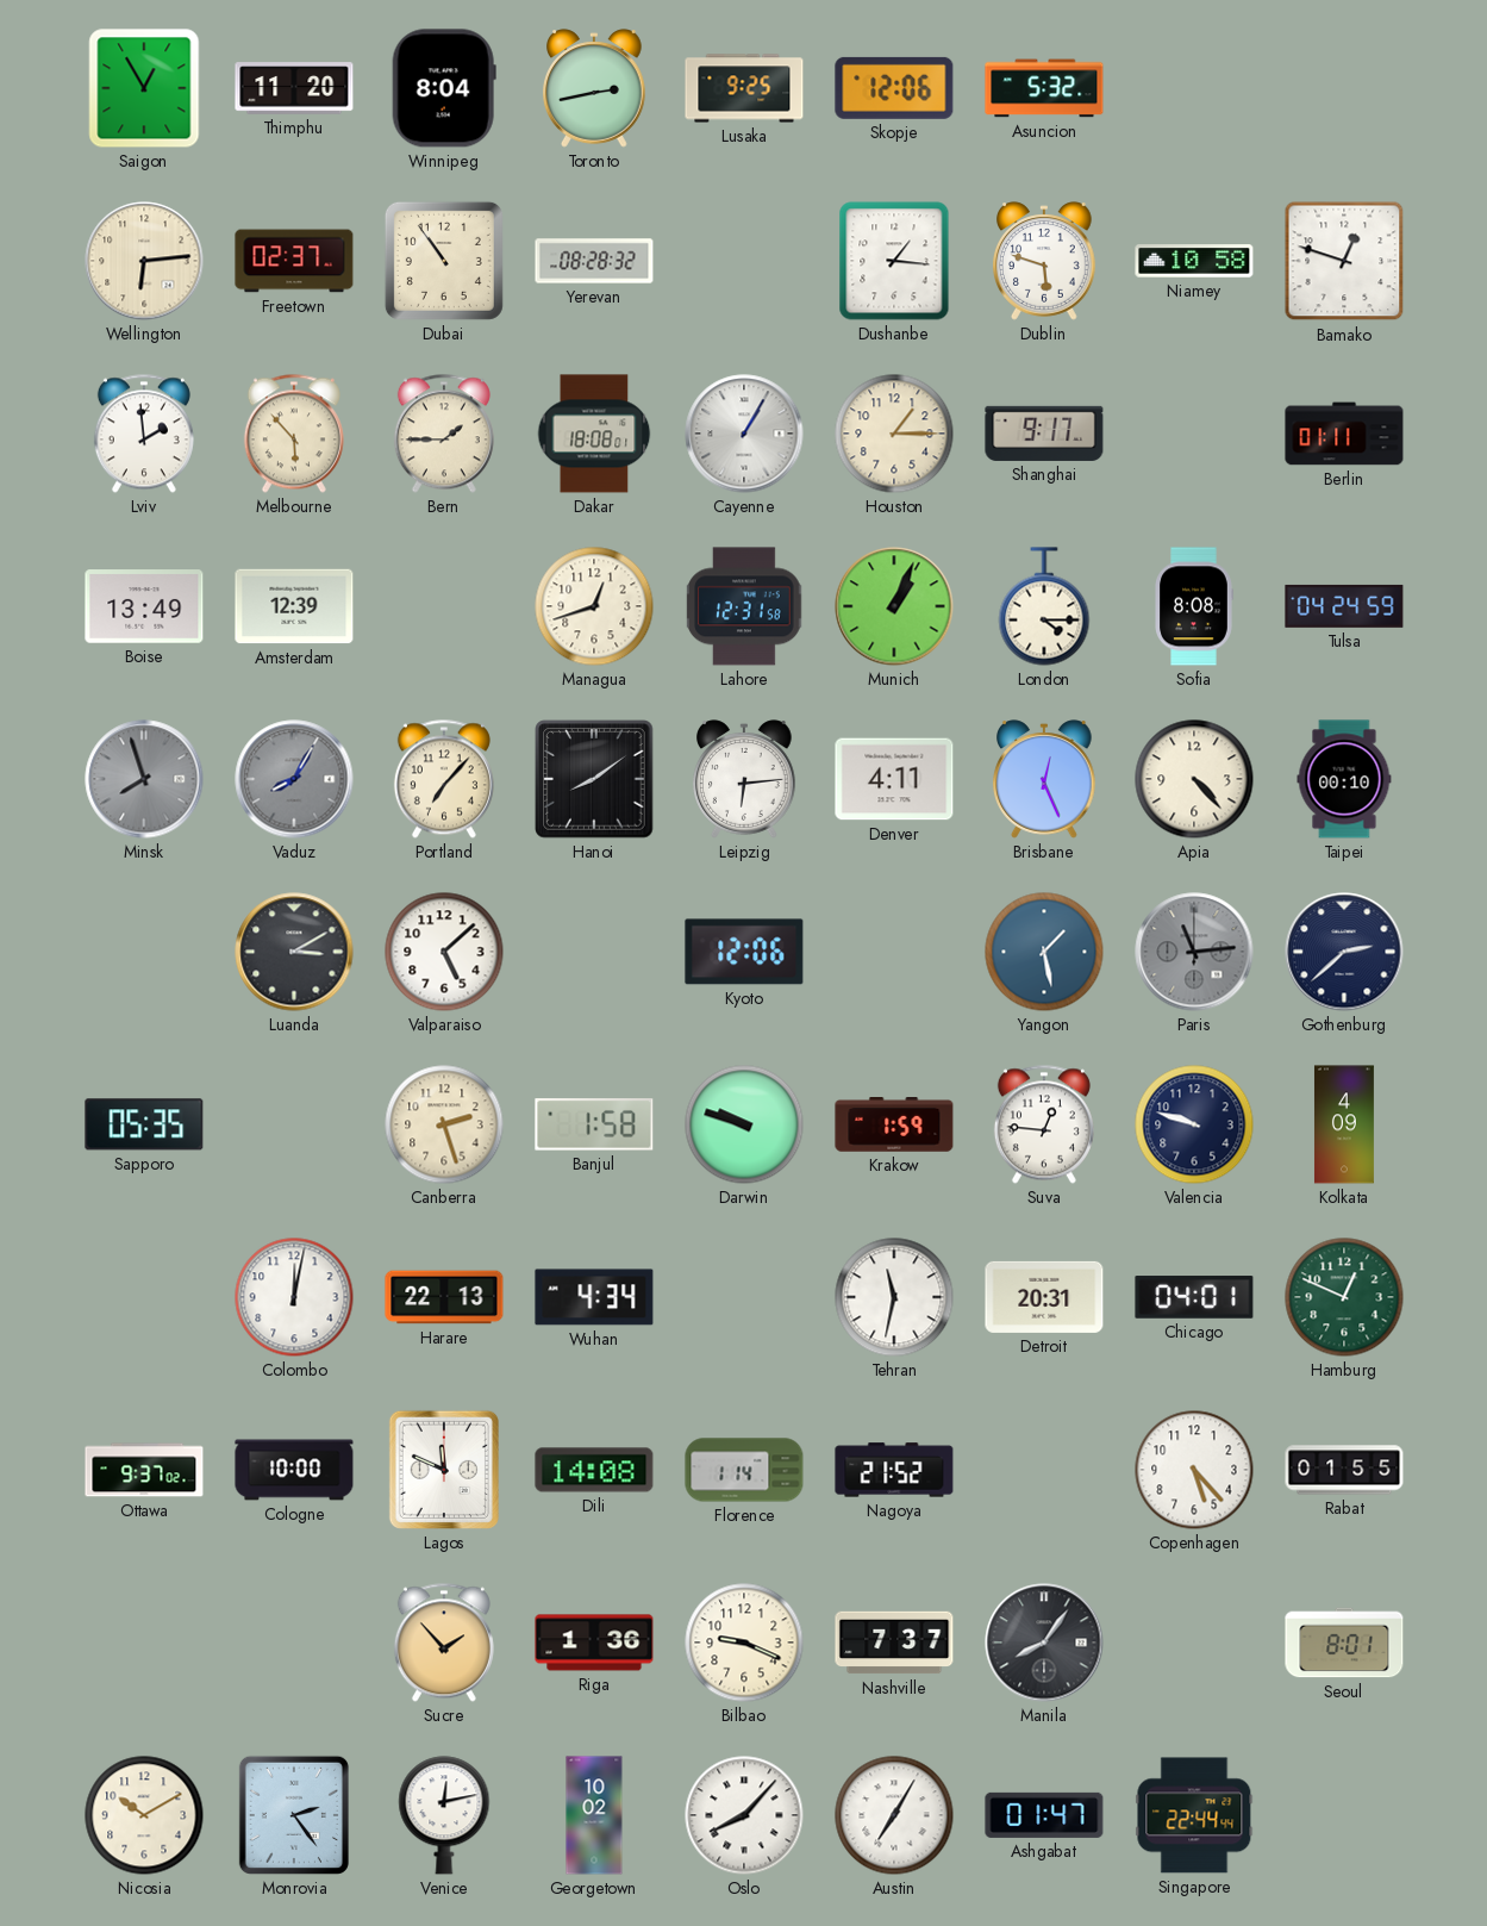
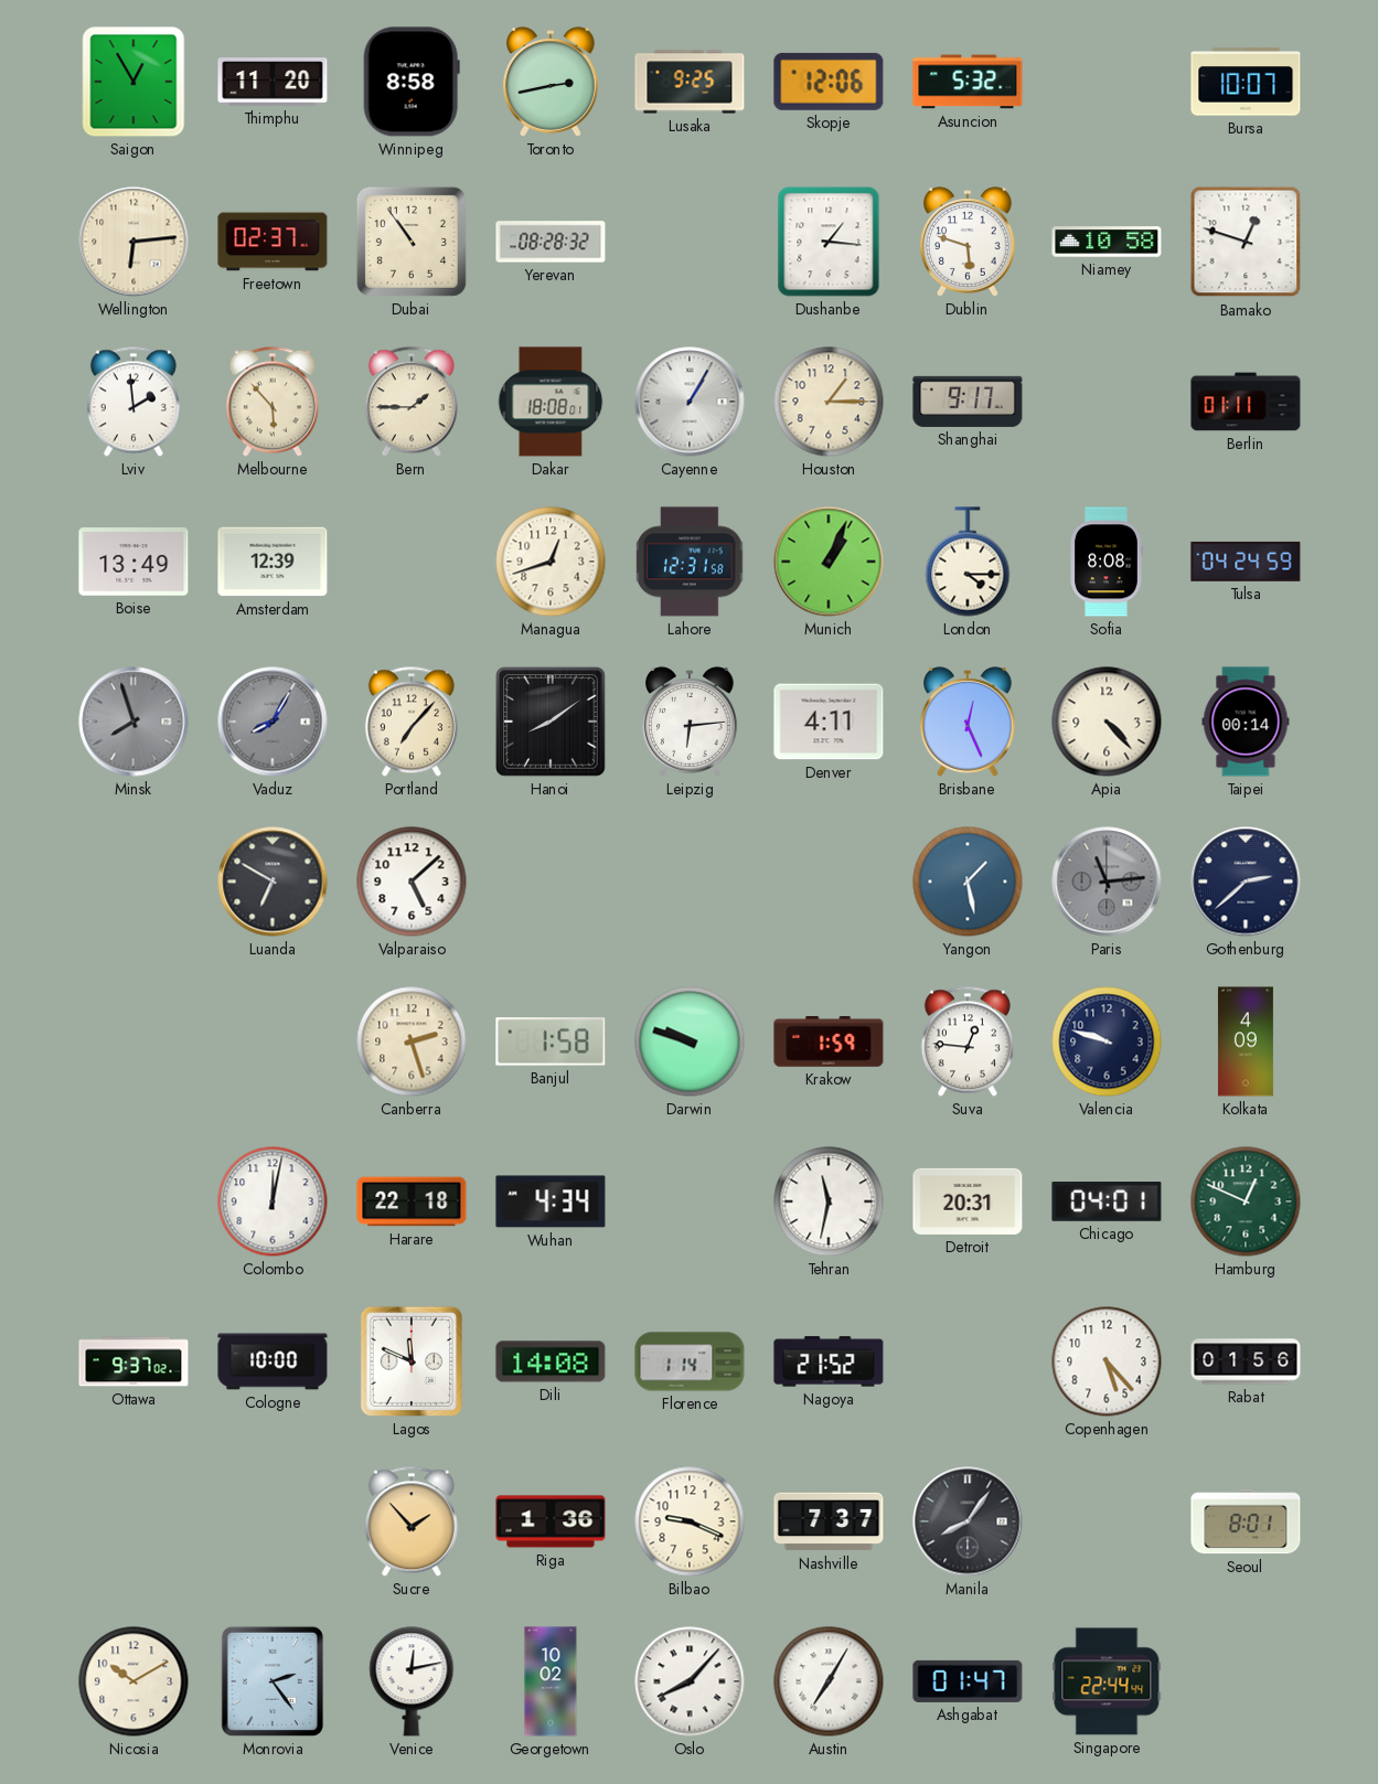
Winnipeg: 8:04 -> 8:58
Bursa: none -> 10:07
Taipei: 00:10 -> 00:14
Luanda: 3:10 -> 6:50
Kyoto: 12:06 -> none
Sapporo: 05:35 -> none
Harare: 22:13 -> 22:18
Rabat: 01:55 -> 01:56
